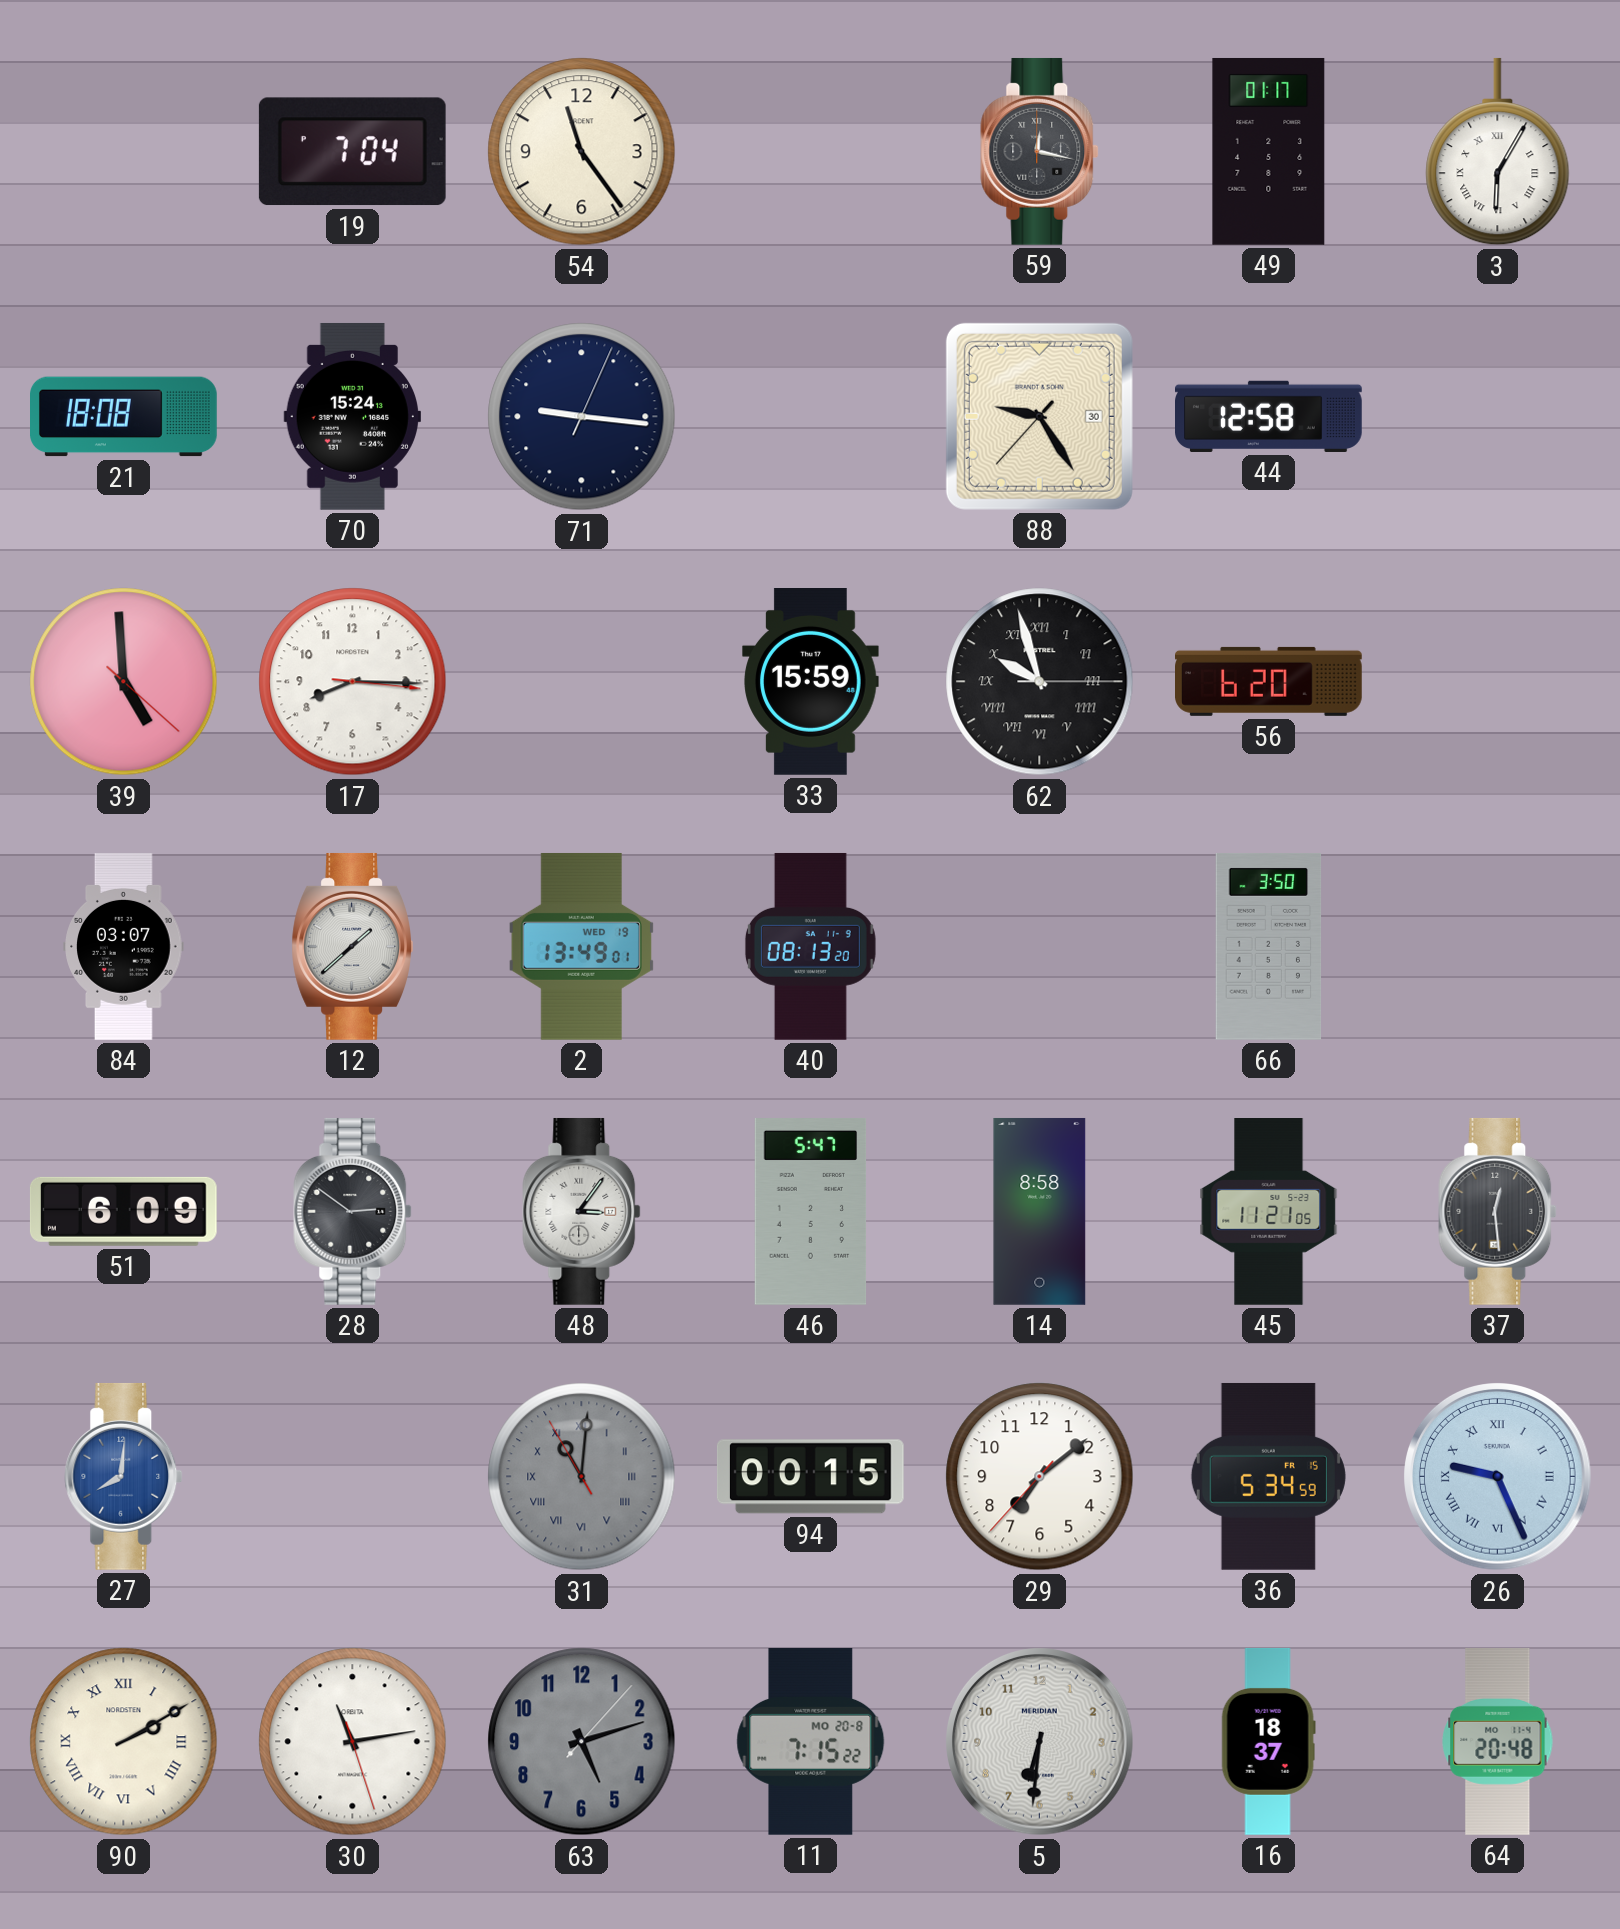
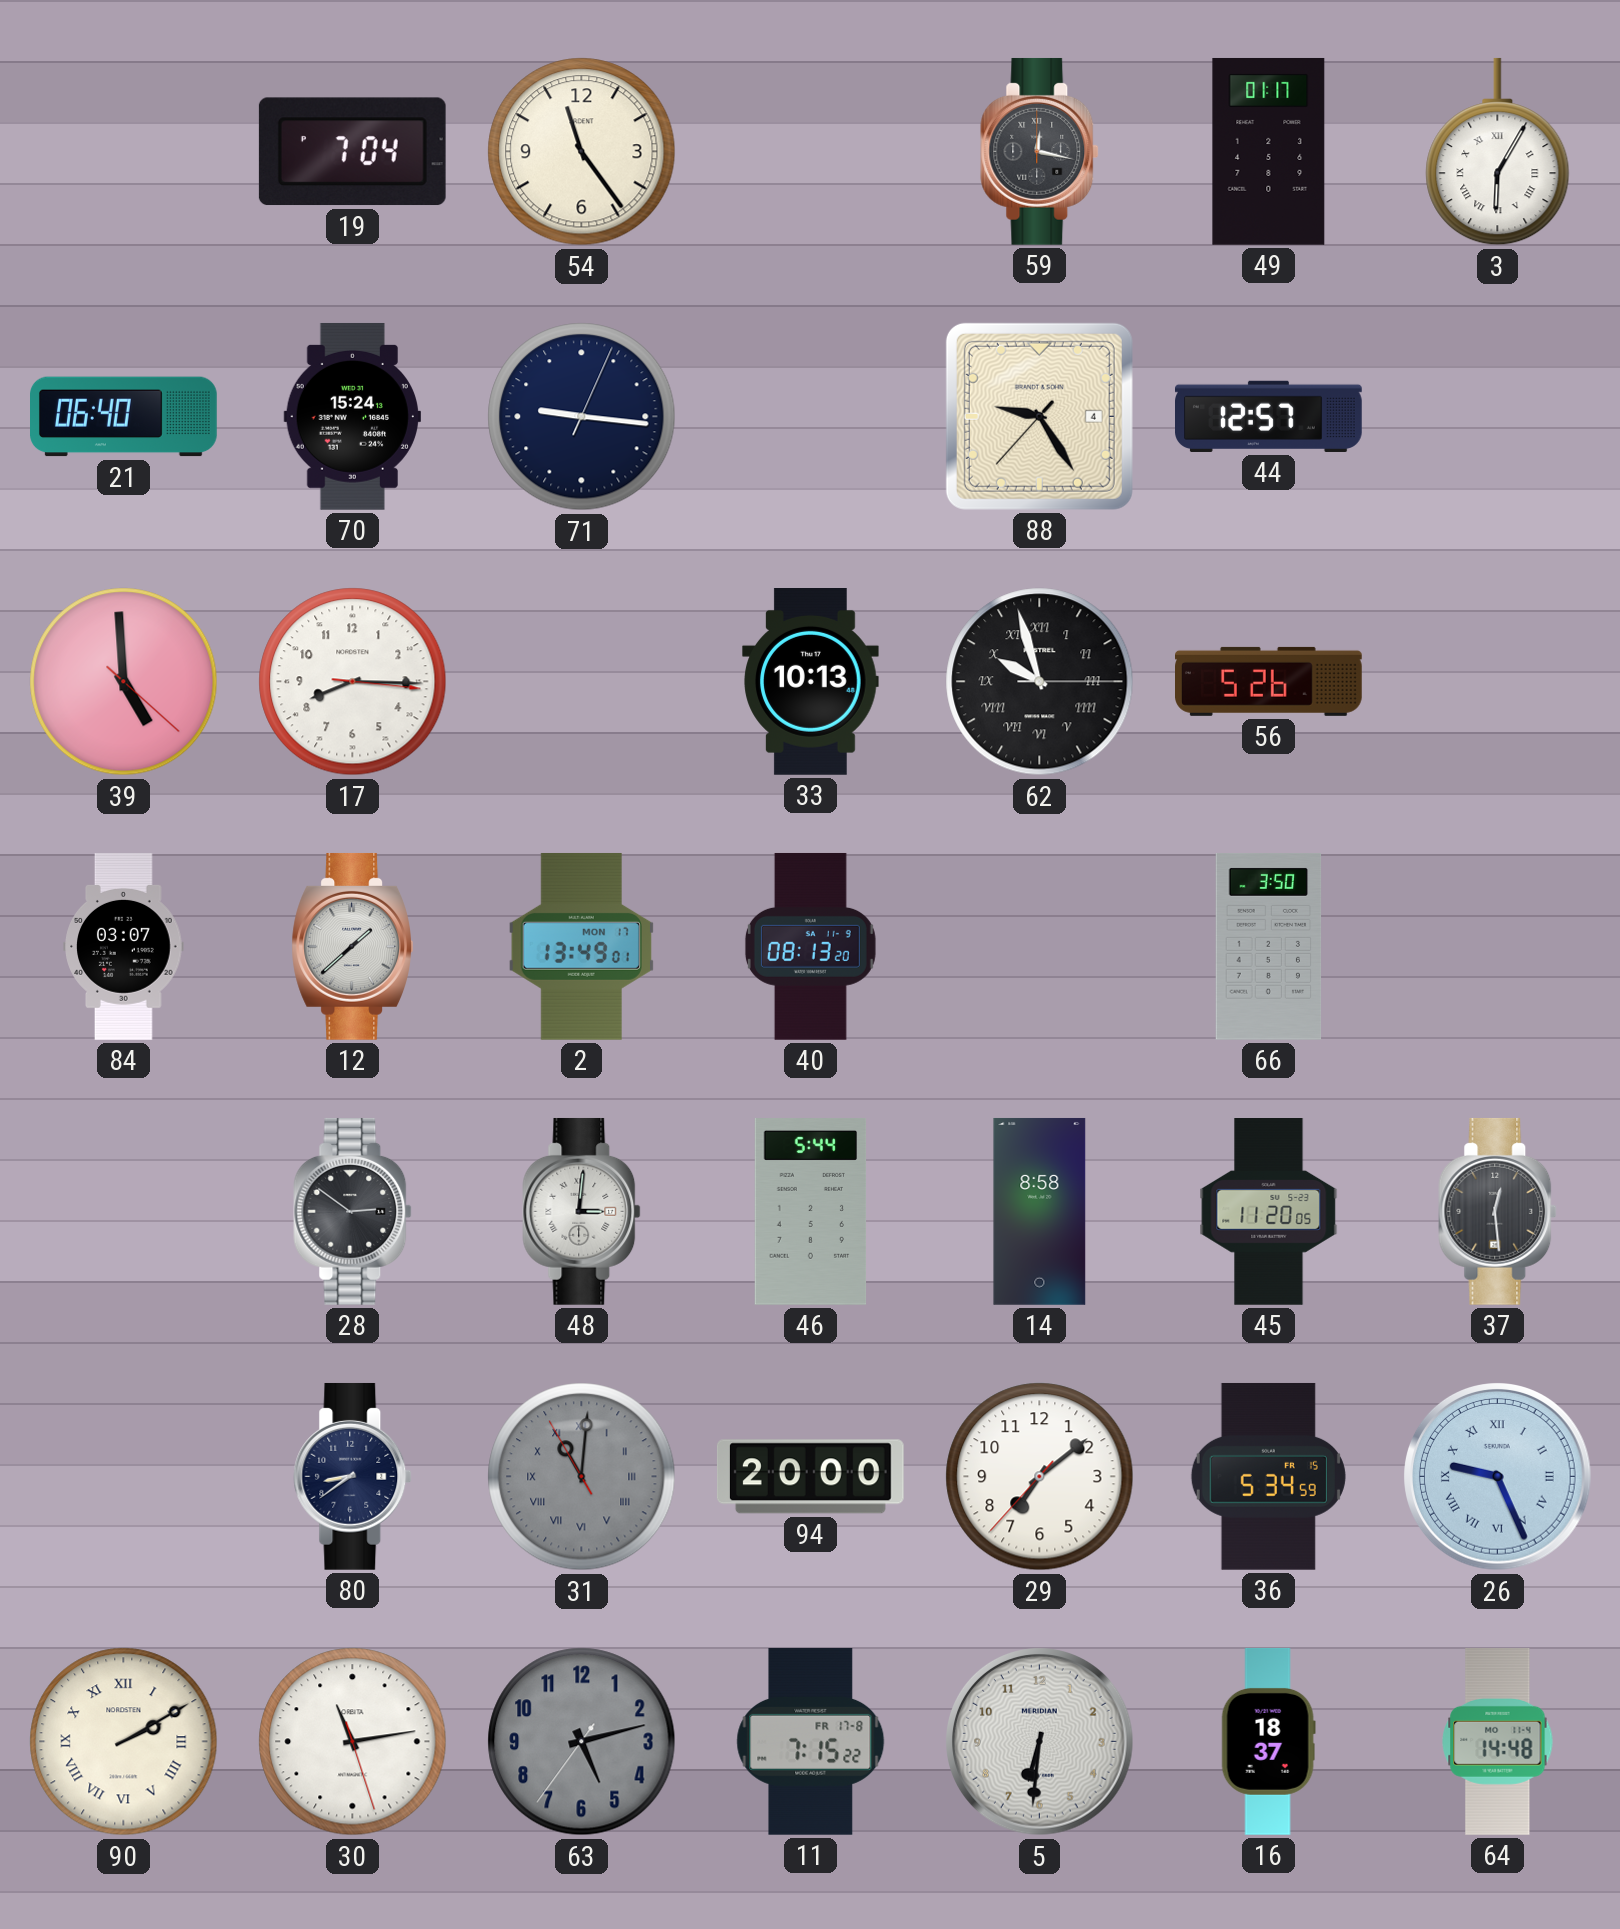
21: 18:08 -> 06:40
88 date: 30 -> 4
44: 12:58 -> 12:57
33: 15:59 -> 10:13
56: 6:20 -> 5:26
2 date: WED 19 -> MON 17
51: 6:09 -> none
48: 3:06 -> 3:01
46: 5:47 -> 5:44
45: 11:21 -> 11:20
27: 8:01 -> none
80: none -> 8:39
94: 00:15 -> 20:00
63: 5:12:07 -> 5:12:36
11 date: MO 20-8 -> FR 17-8
64: 20:48 -> 14:48
